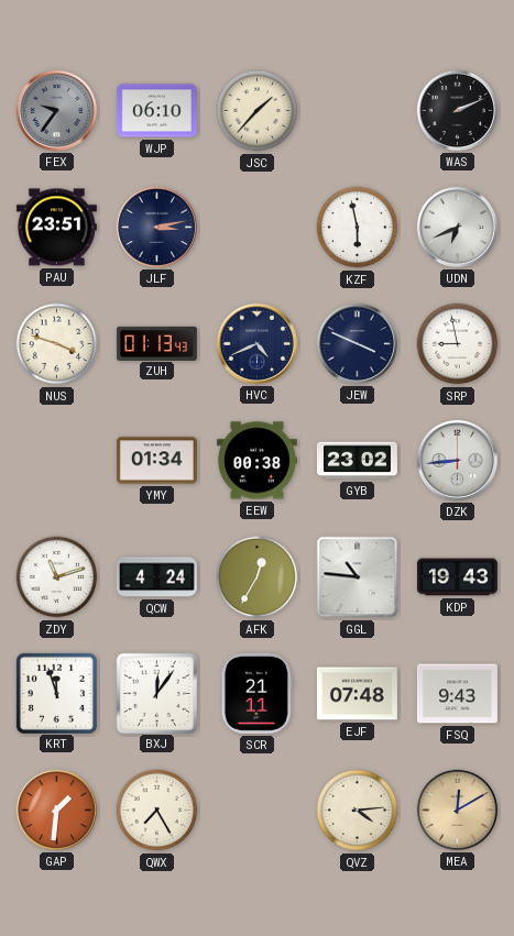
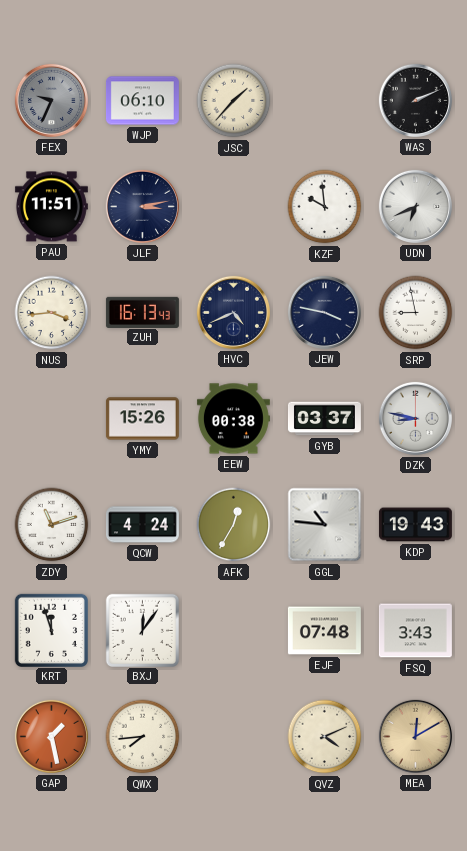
FEX: 9:36 -> 9:34
PAU: 23:51 -> 11:51
KZF: 5:58 -> 9:59
NUS: 3:48 -> 3:44
ZUH: 01:13 -> 16:13
JEW: 3:49 -> 3:47
YMY: 01:34 -> 15:26
GYB: 23:02 -> 03:37
DZK: 8:44 -> 8:47
SCR: 21:11 -> none
FSQ: 9:43 -> 3:43
GAP: 1:31 -> 1:28
QWX: 7:25 -> 7:44
QVZ: 4:14 -> 4:11
